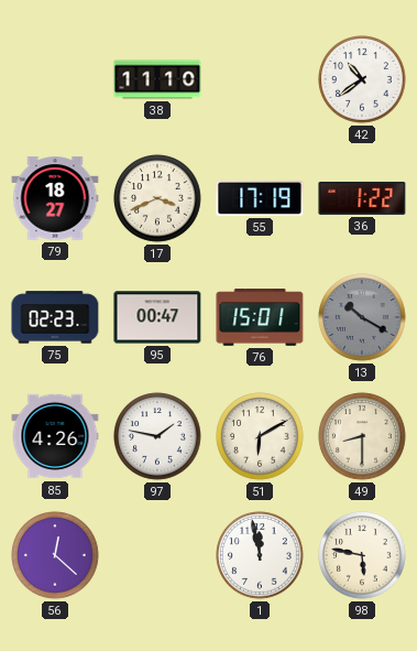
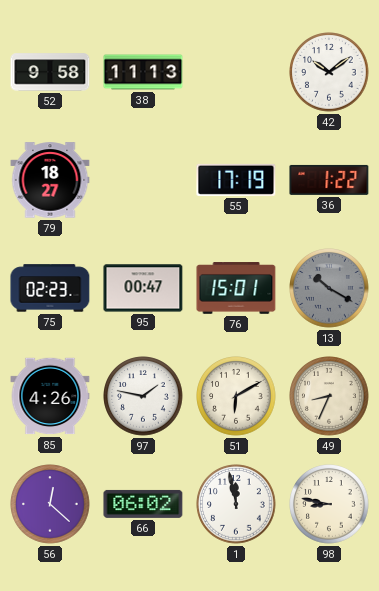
52: none -> 9:58
38: 11:10 -> 11:13
42: 10:39 -> 10:09
17: 3:41 -> none
49: 8:30 -> 8:34
66: none -> 06:02
98: 5:47 -> 8:47
